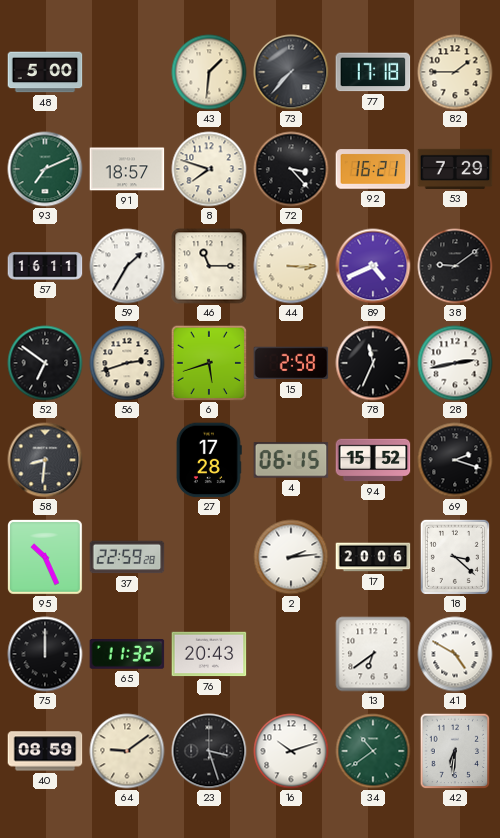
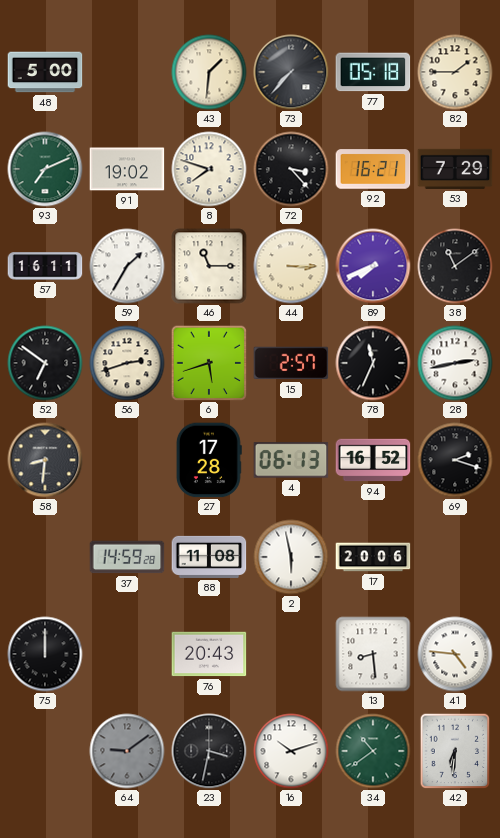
77: 17:18 -> 05:18
91: 18:57 -> 19:02
89: 4:41 -> 7:41
38: 9:09 -> 11:09
15: 2:58 -> 2:57
4: 06:15 -> 06:13
94: 15:52 -> 16:52
95: 10:26 -> none
37: 22:59 -> 14:59
88: none -> 11:08
2: 2:14 -> 5:58
18: 3:22 -> none
65: 11:32 -> none
13: 6:39 -> 8:29
41: 4:50 -> 4:46
40: 08:59 -> none
64 dial: cream -> grey
23: 3:27 -> 3:32
